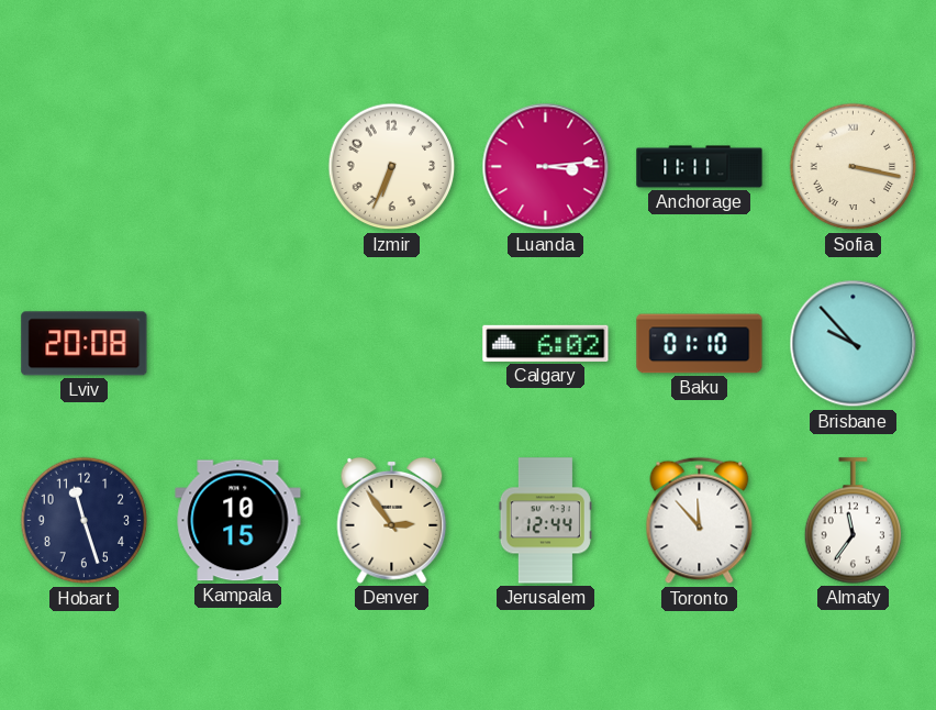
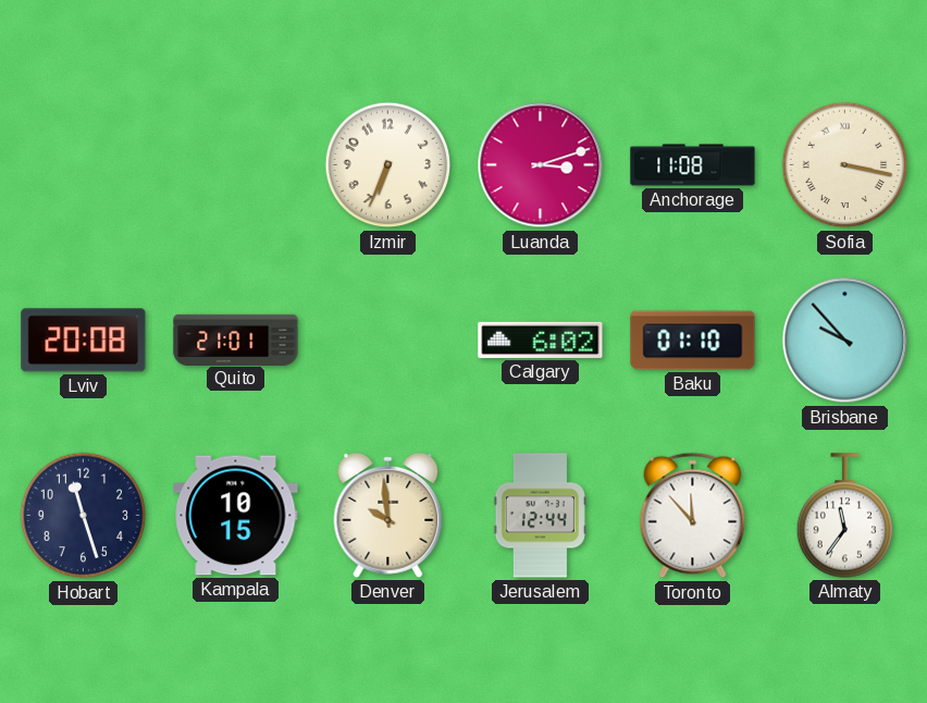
Luanda: 3:14 -> 3:12
Anchorage: 11:11 -> 11:08
Quito: none -> 21:01
Denver: 2:54 -> 9:59
